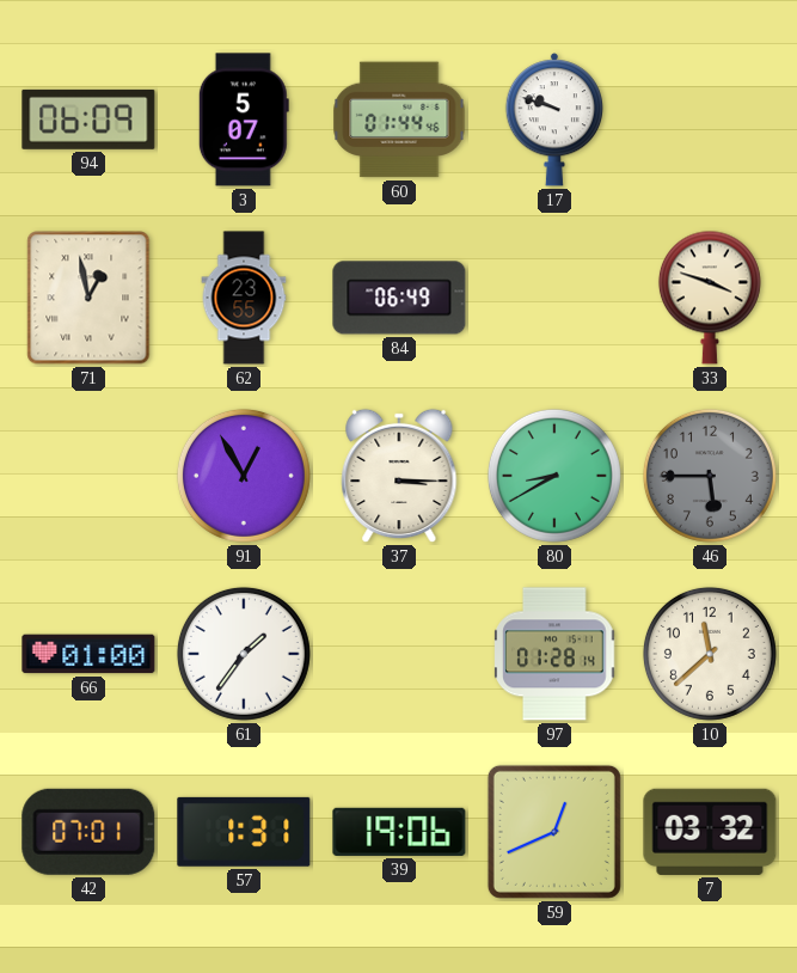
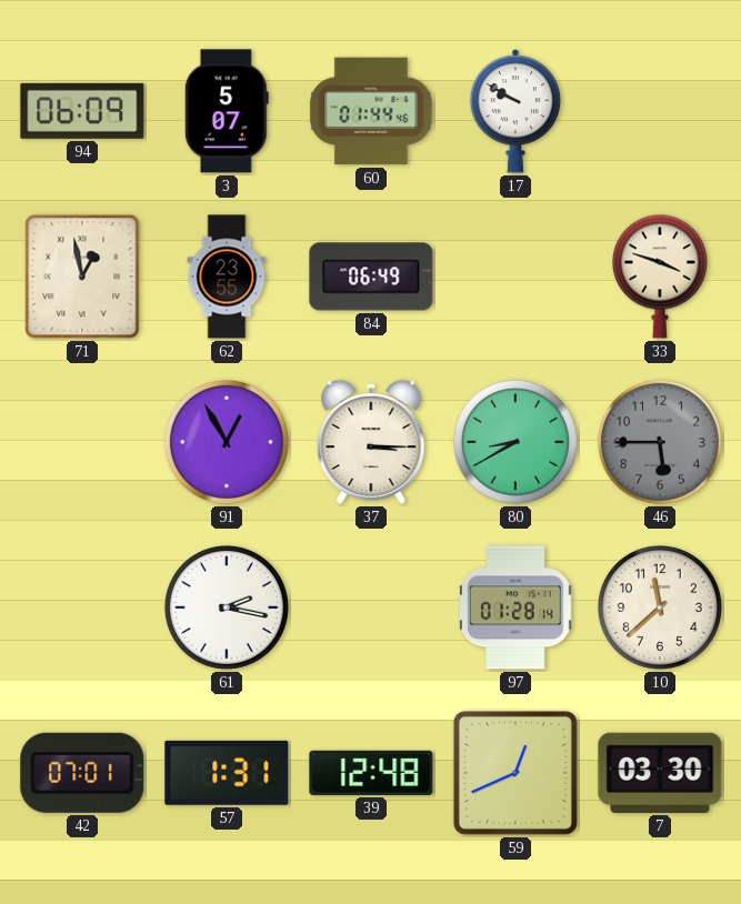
17: 9:48 -> 9:50
66: 01:00 -> none
61: 1:36 -> 2:17
39: 19:06 -> 12:48
7: 03:32 -> 03:30
